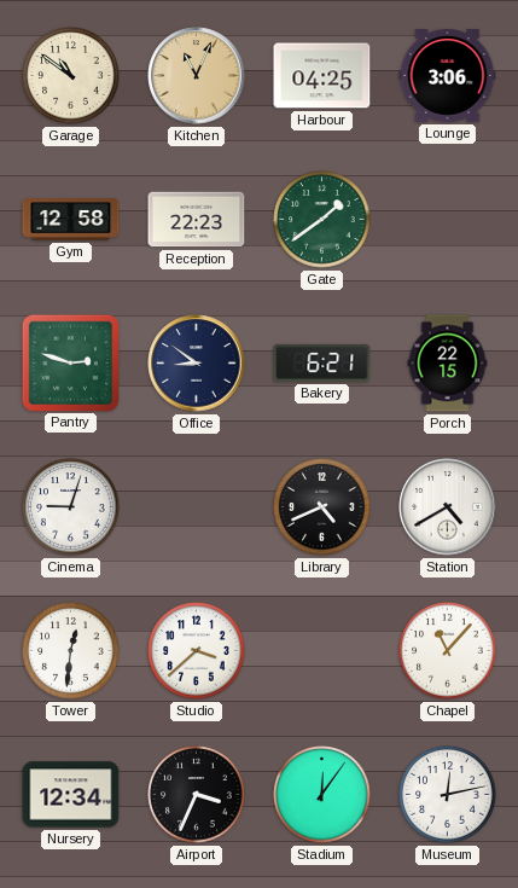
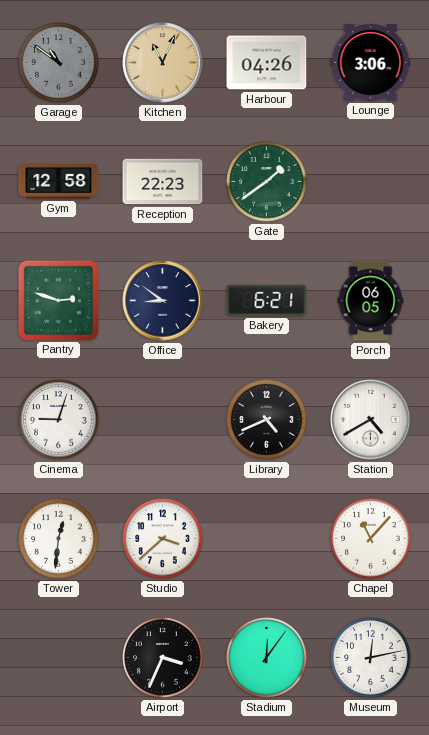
Garage dial: cream -> grey
Harbour: 04:25 -> 04:26
Porch: 22:15 -> 06:05
Nursery: 12:34 -> none
